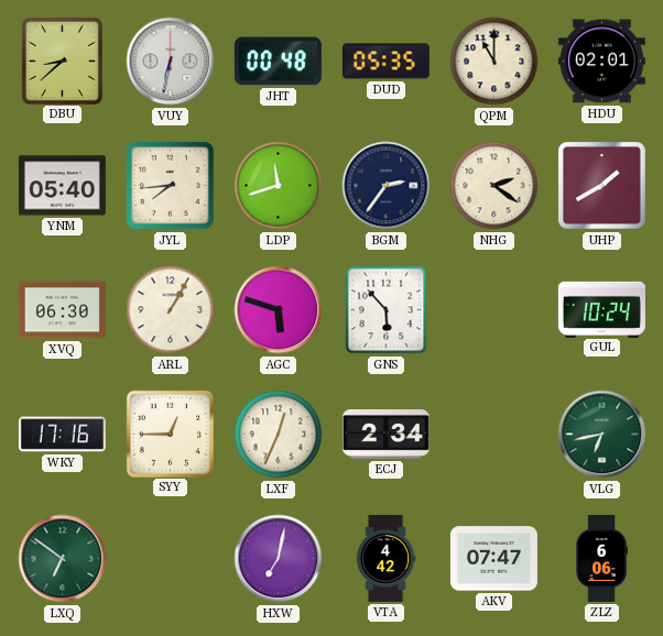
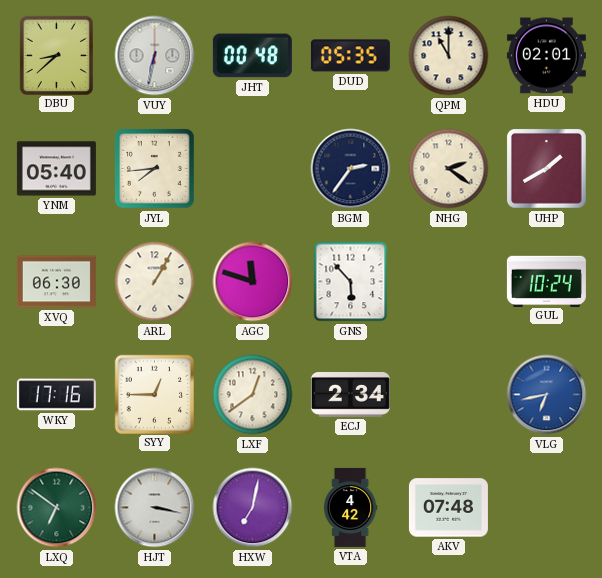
LDP: 11:42 -> none
AGC: 5:48 -> 11:48
LXF: 12:34 -> 12:39
VLG dial: green -> blue
HJT: none -> 3:17
AKV: 07:47 -> 07:48
ZLZ: 6:06 -> none
